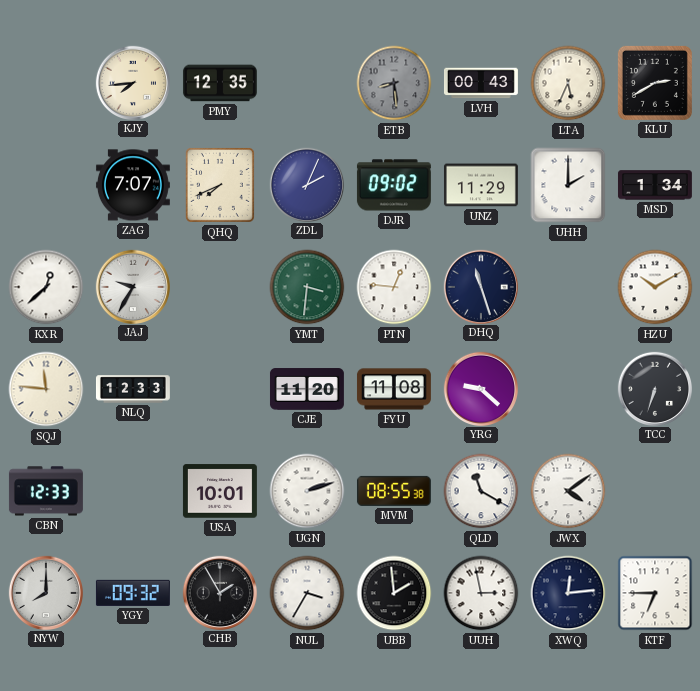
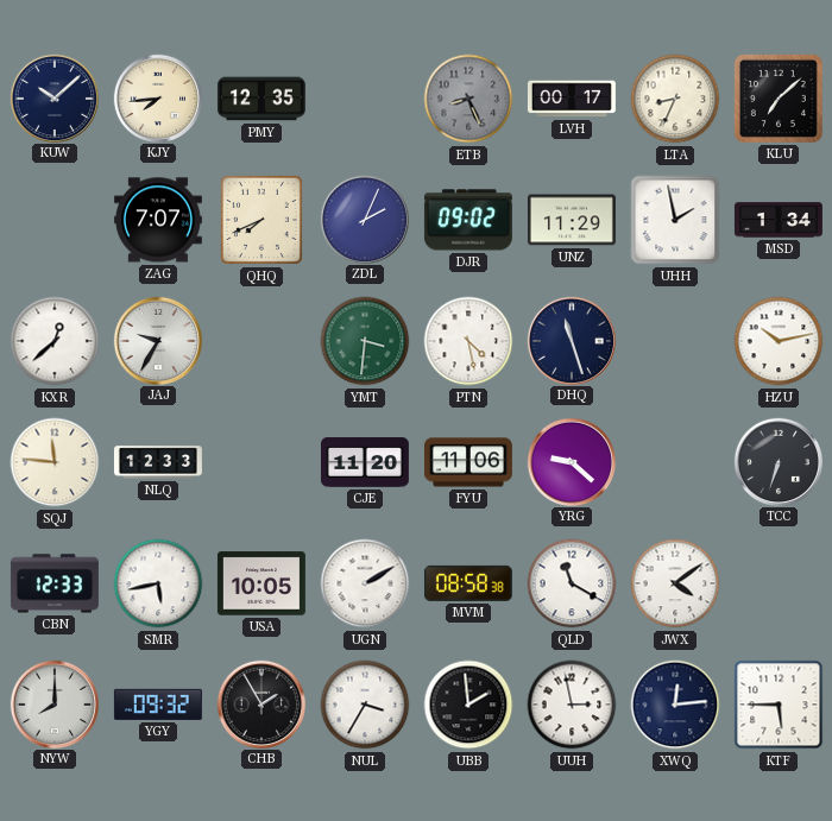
KUW: none -> 10:08
ETB: 8:29 -> 8:26
LVH: 00:43 -> 00:17
LTA: 5:34 -> 8:34
KLU: 2:40 -> 7:08
UHH: 2:00 -> 1:58
PTN: 12:46 -> 4:28
HZU: 10:10 -> 10:13
FYU: 11:08 -> 11:06
SMR: none -> 5:43
USA: 10:01 -> 10:05
UGN: 2:12 -> 2:10
MVM: 08:55 -> 08:58
KTF: 6:45 -> 5:45
